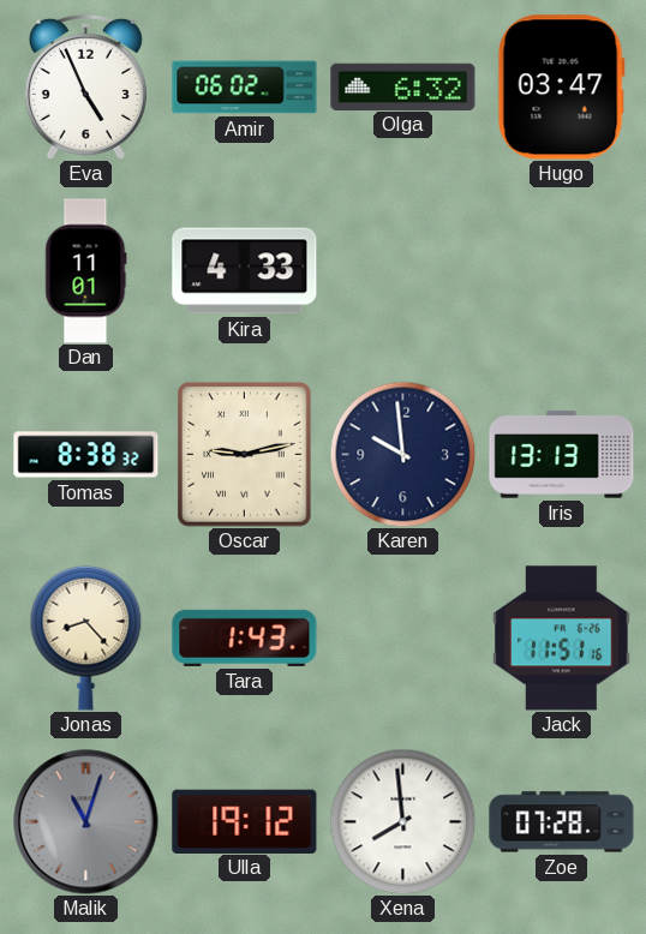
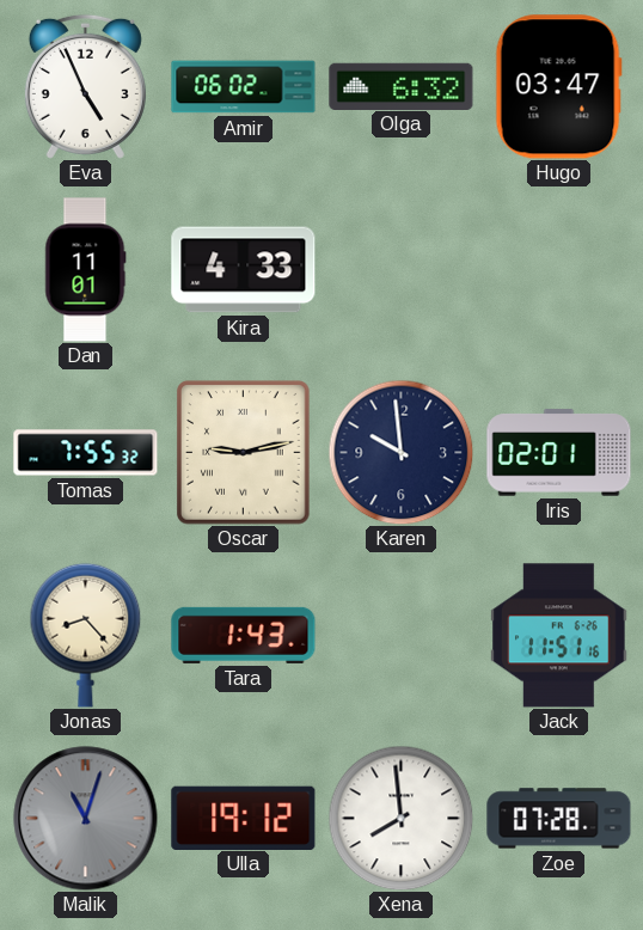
Tomas: 8:38 -> 7:55
Iris: 13:13 -> 02:01
